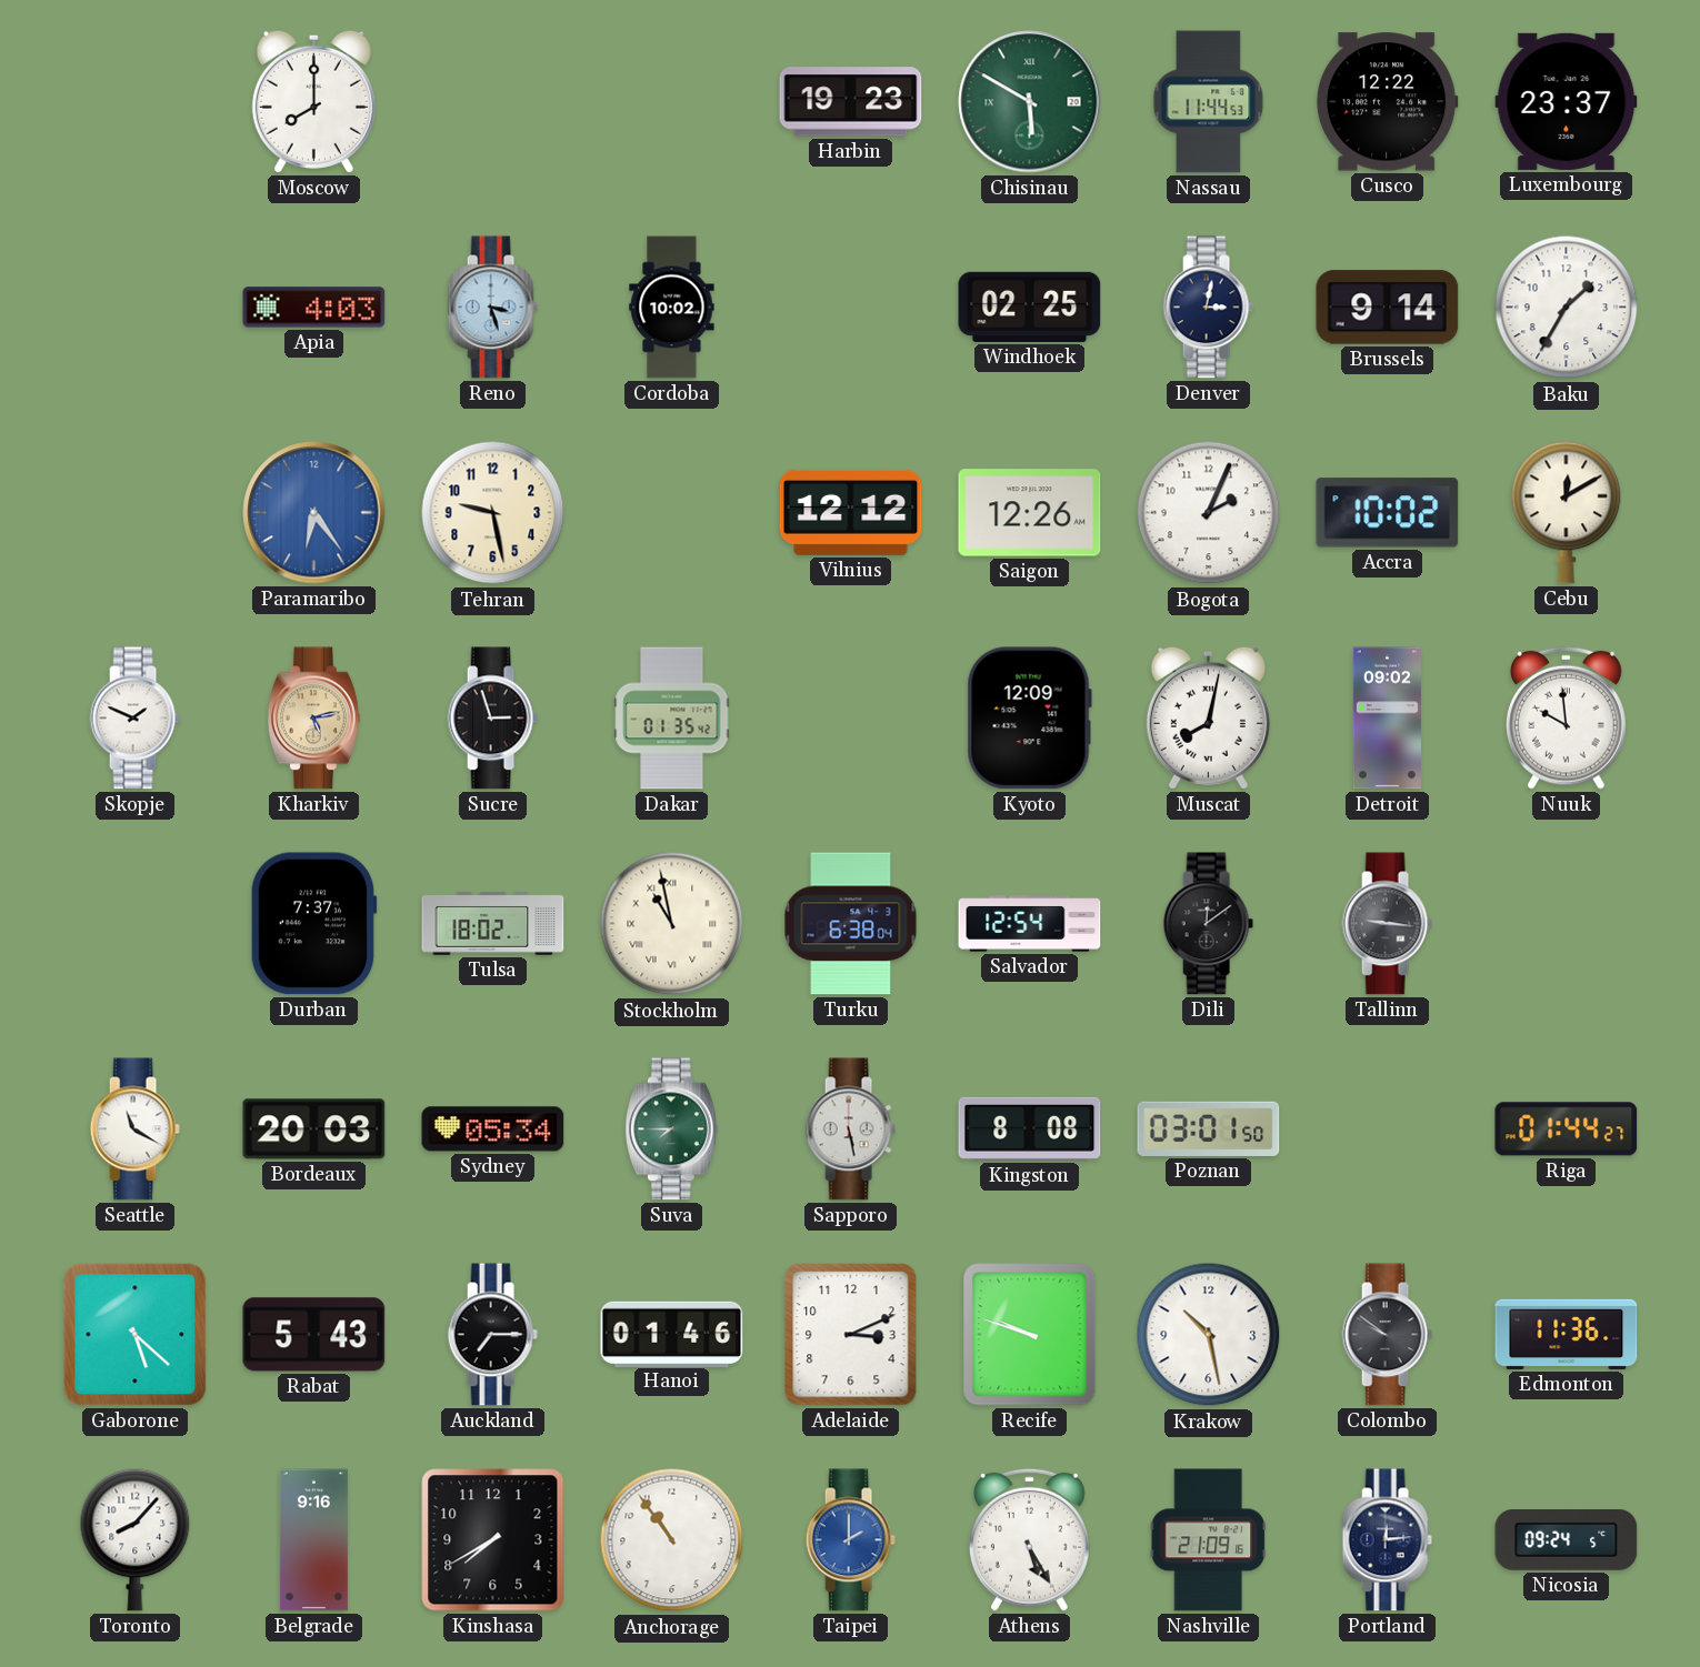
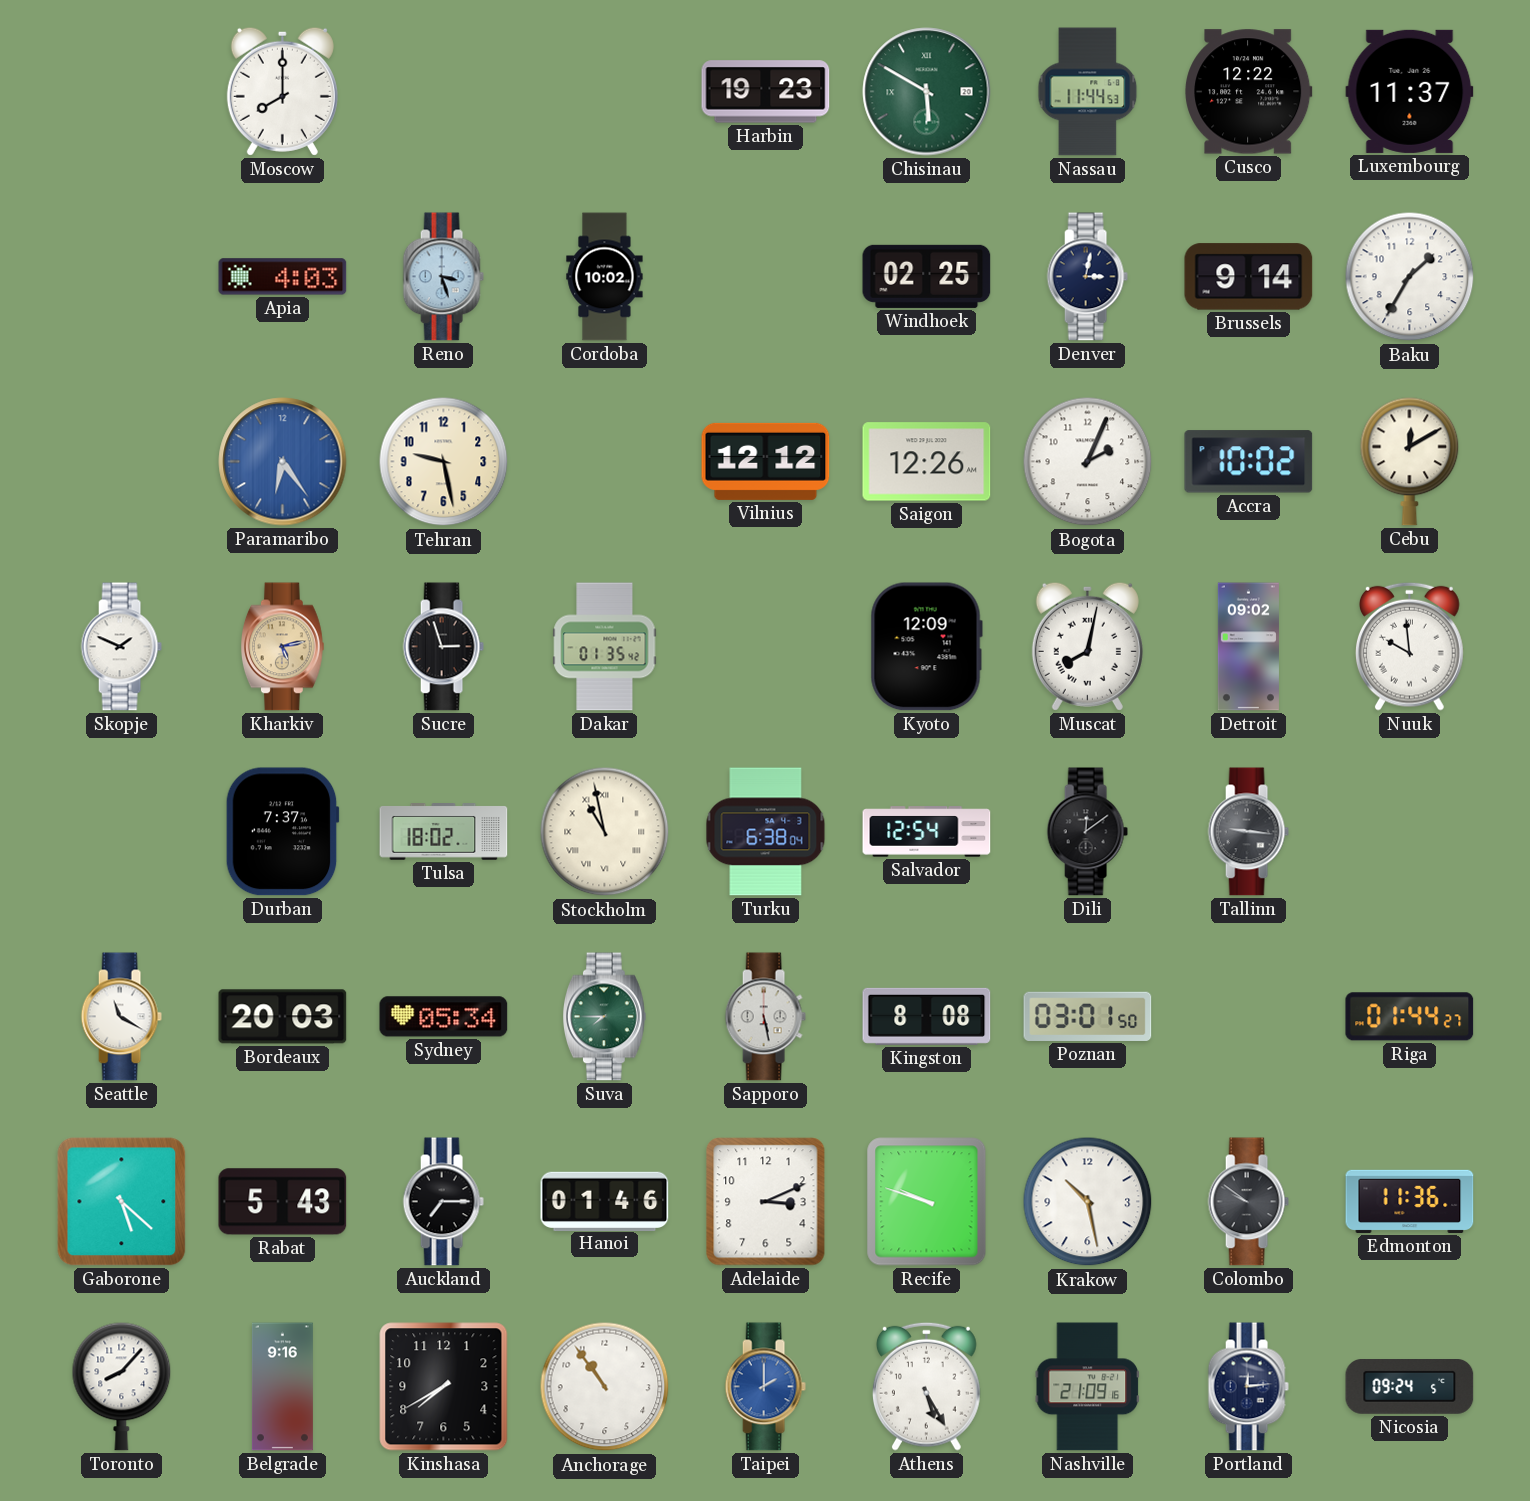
Luxembourg: 23:37 -> 11:37
